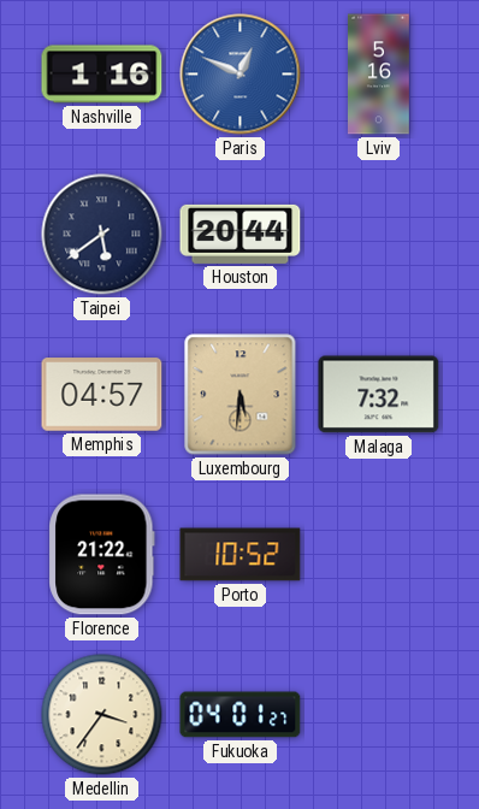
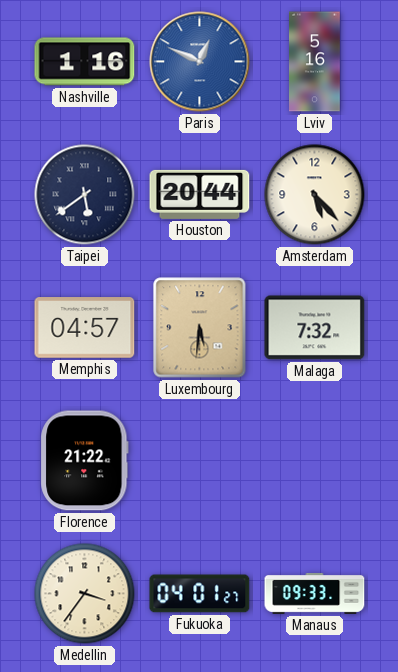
Amsterdam: none -> 5:23
Porto: 10:52 -> none
Manaus: none -> 09:33
